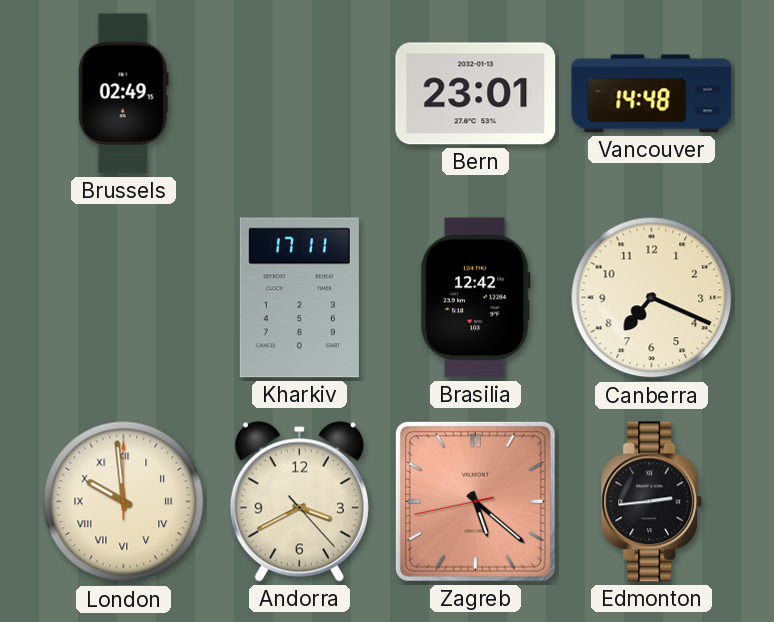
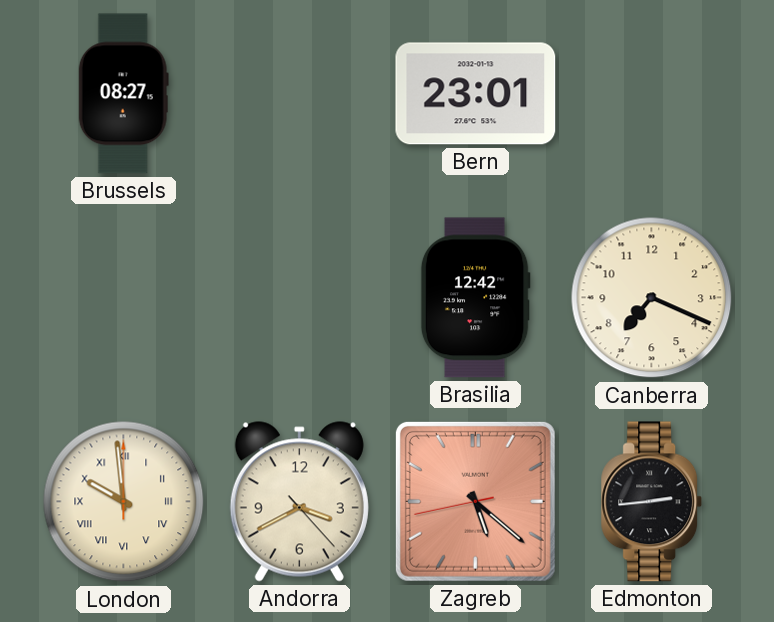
Brussels: 02:49 -> 08:27
Vancouver: 14:48 -> none
Kharkiv: 17:11 -> none
